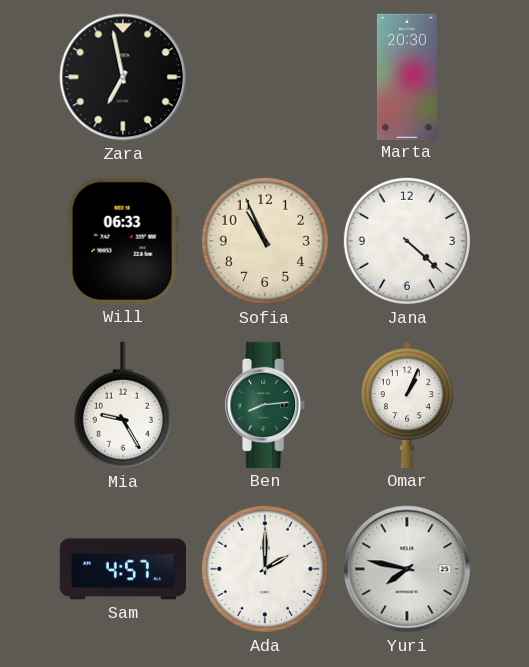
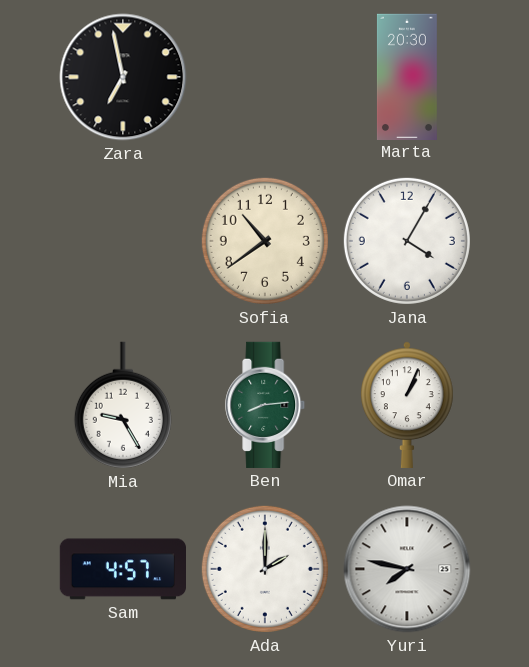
Will: 06:33 -> none
Sofia: 10:56 -> 10:39
Jana: 4:22 -> 4:05
